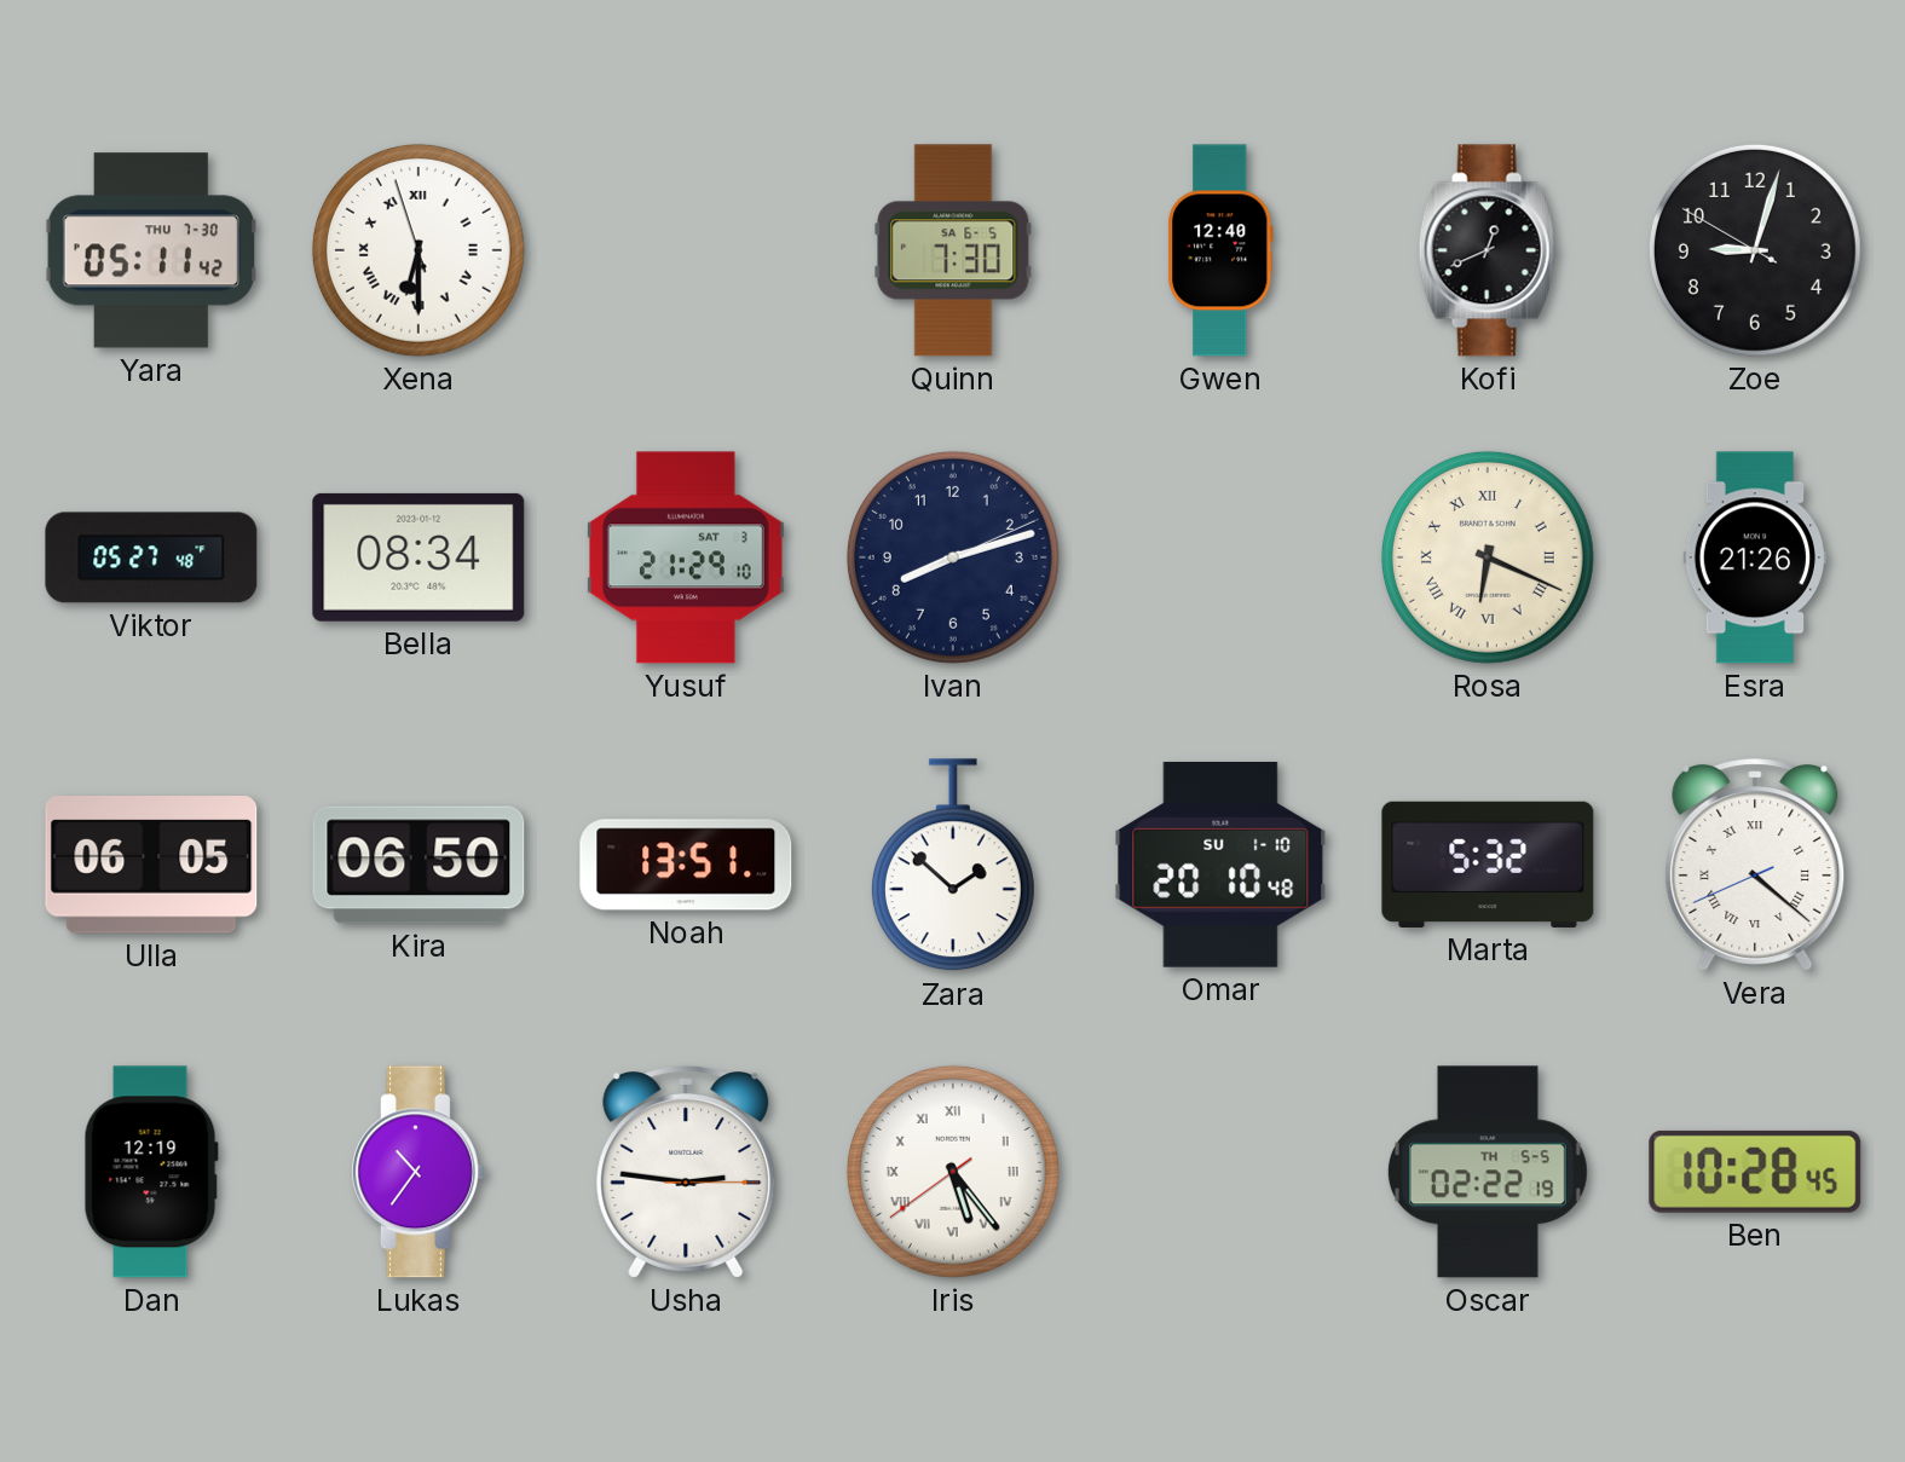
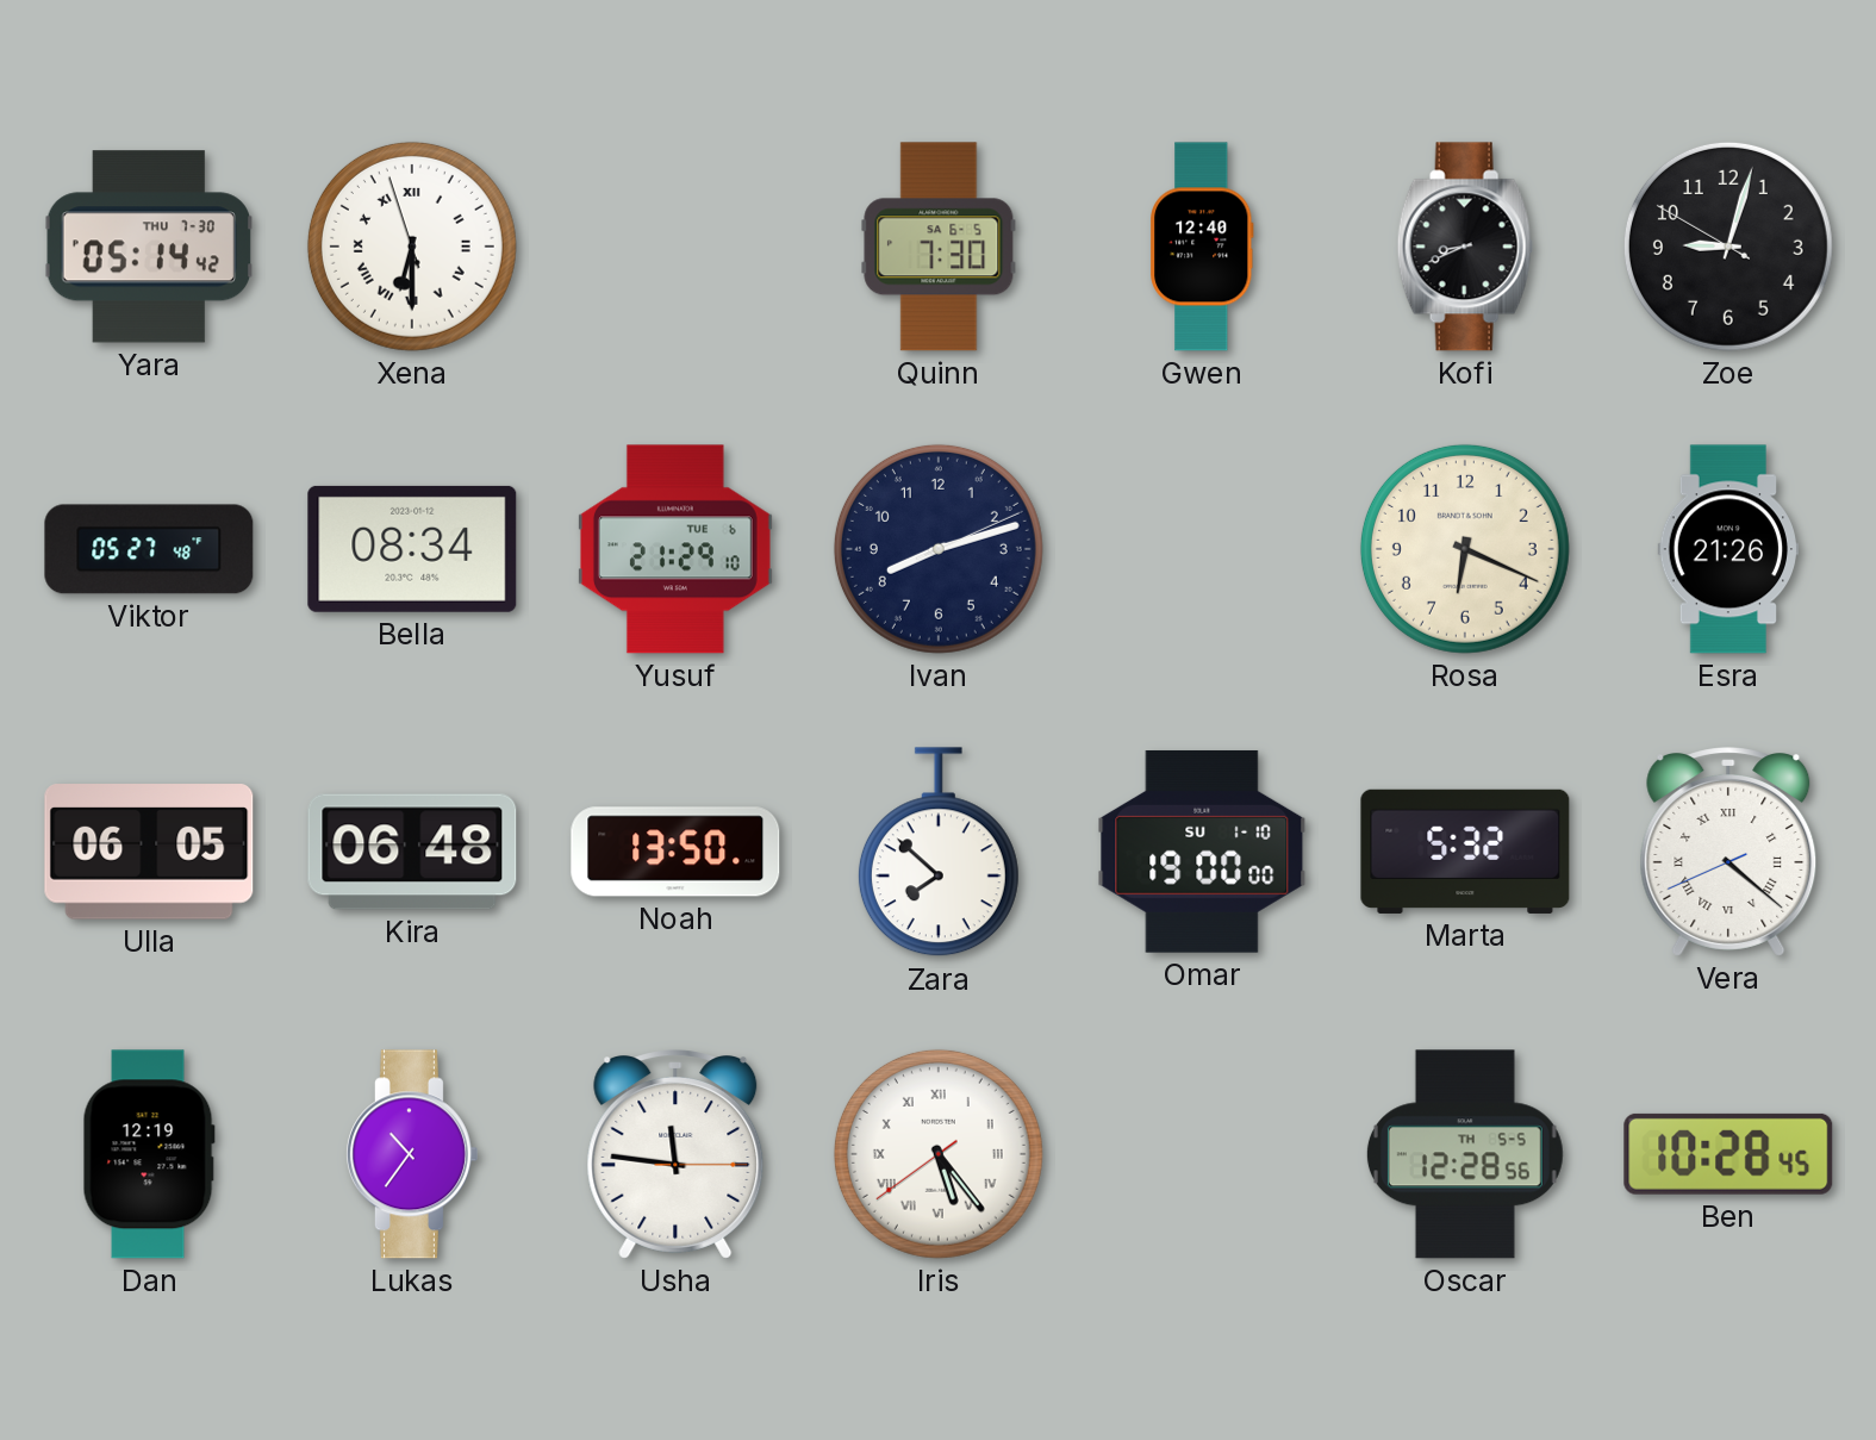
Yara: 05:11 -> 05:14
Kofi: 12:41 -> 8:41
Yusuf date: SAT 3 -> TUE 6
Rosa numerals: Roman -> Arabic
Kira: 06:50 -> 06:48
Noah: 13:51 -> 13:50
Zara: 1:52 -> 7:52
Omar: 20:10 -> 19:00
Usha: 2:46 -> 11:46
Oscar: 02:22 -> 12:28
